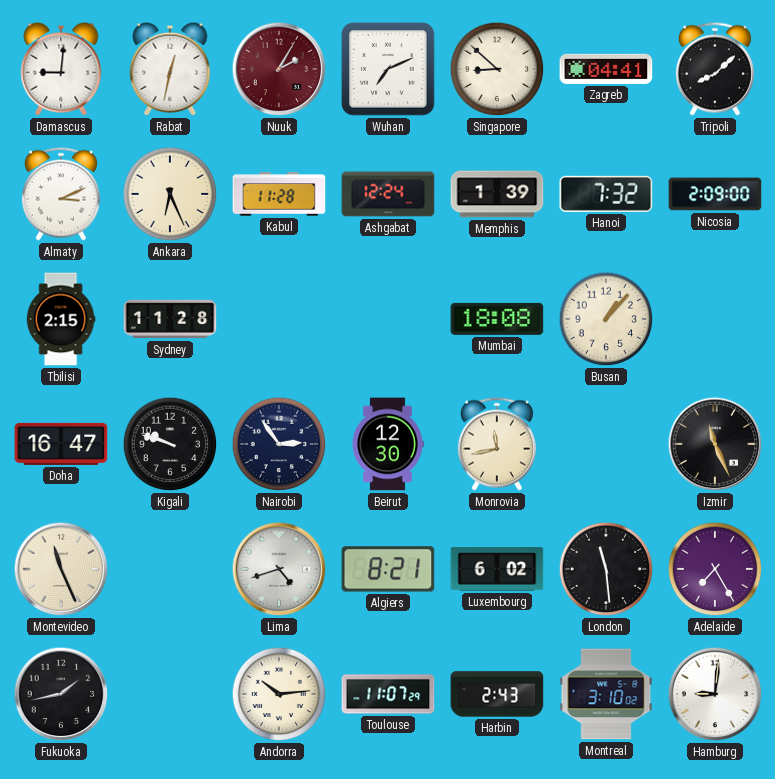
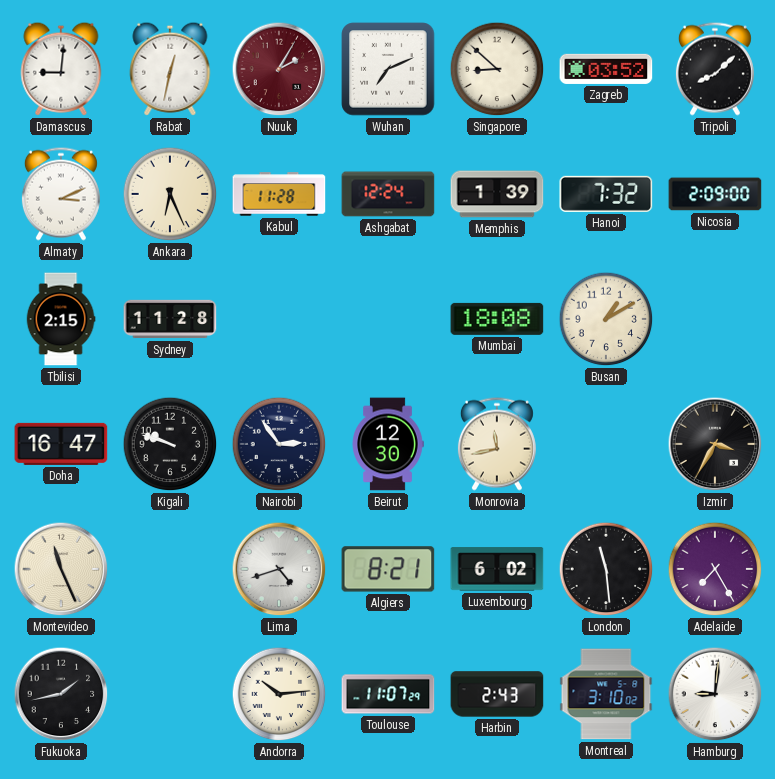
Zagreb: 04:41 -> 03:52
Busan: 1:07 -> 1:10
Izmir: 11:26 -> 3:35
